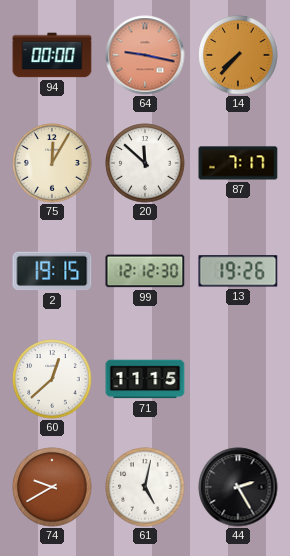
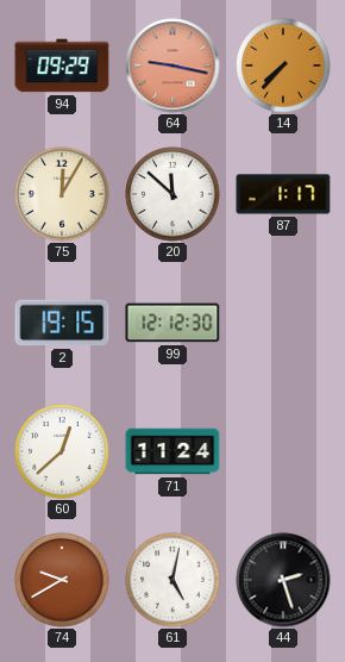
94: 00:00 -> 09:29
87: 7:17 -> 1:17
13: 19:26 -> none
71: 11:15 -> 11:24
44: 2:25 -> 2:27
